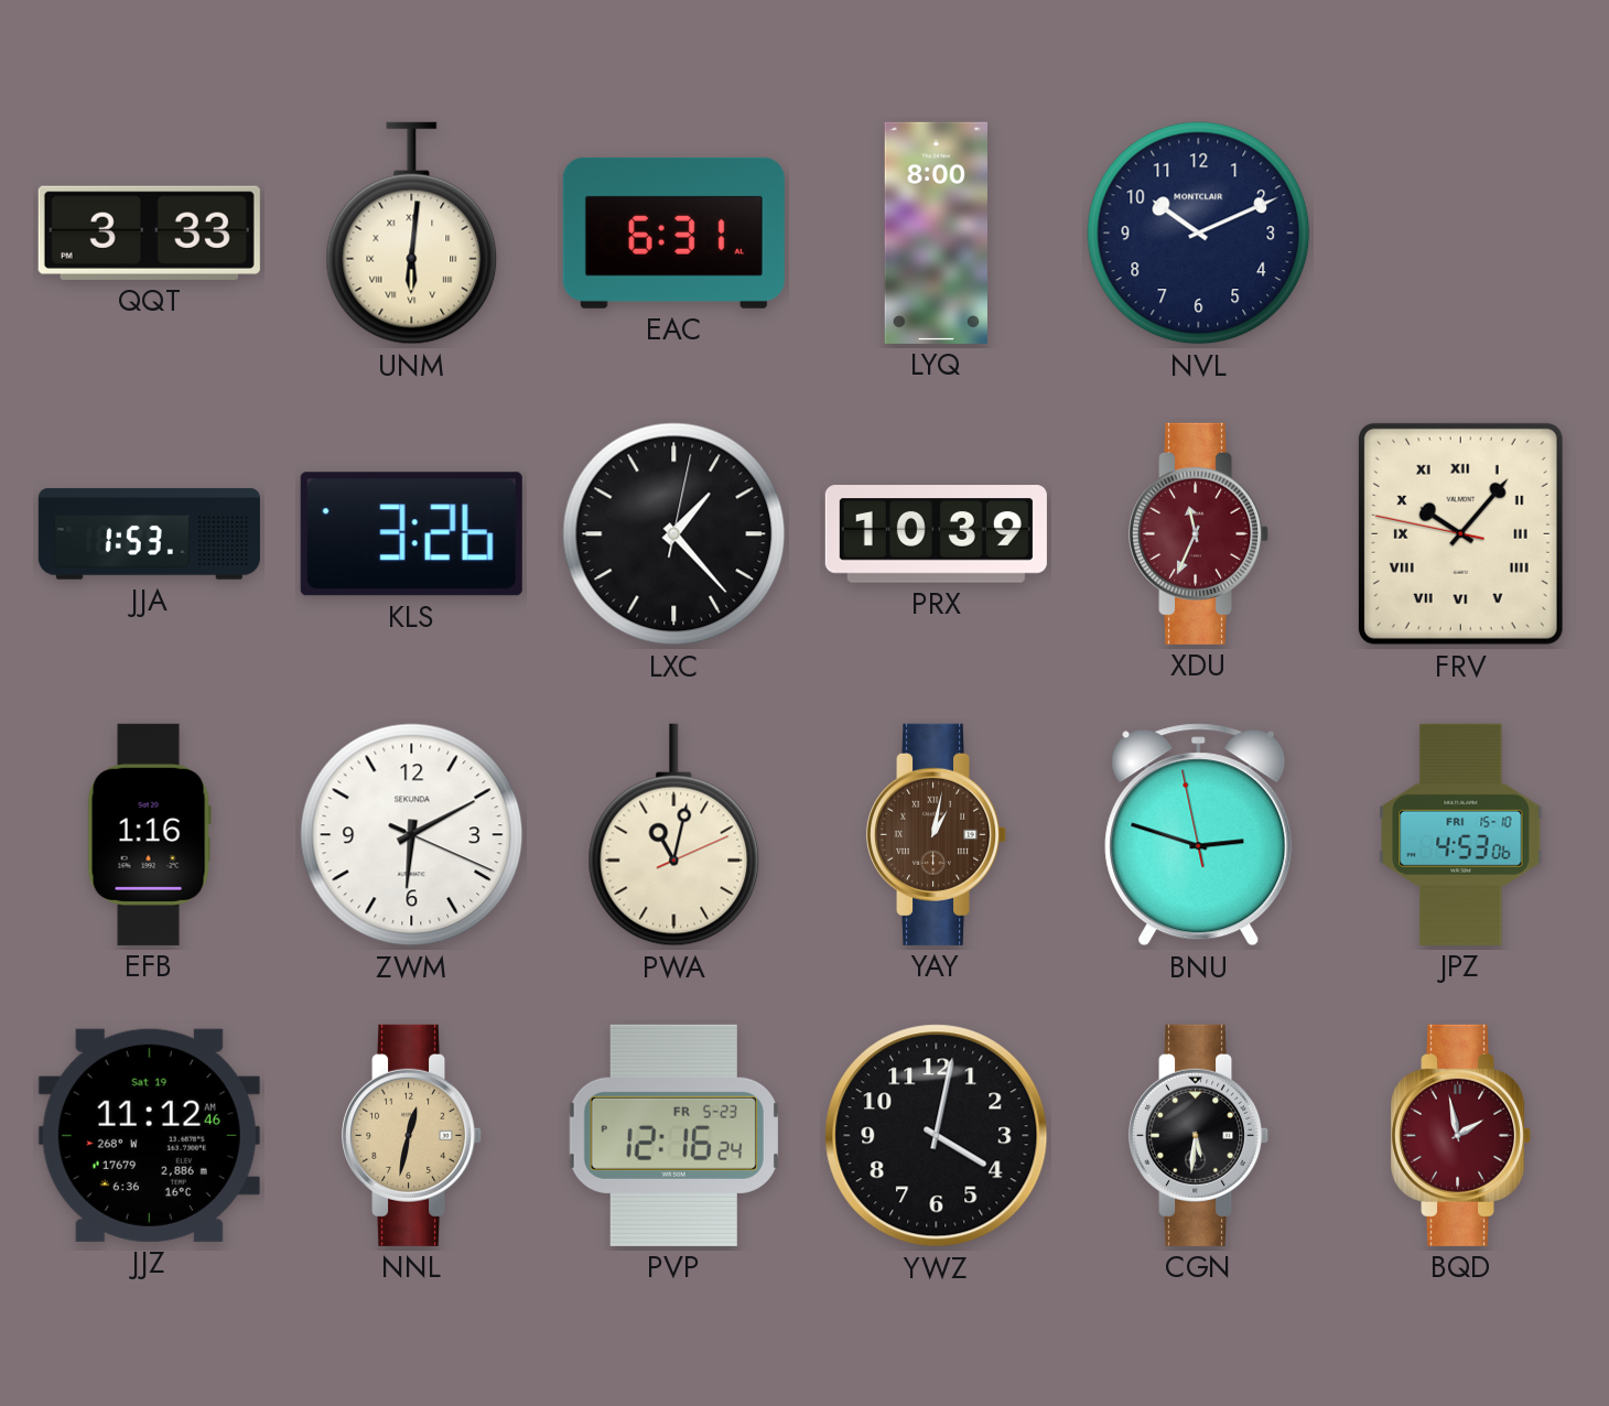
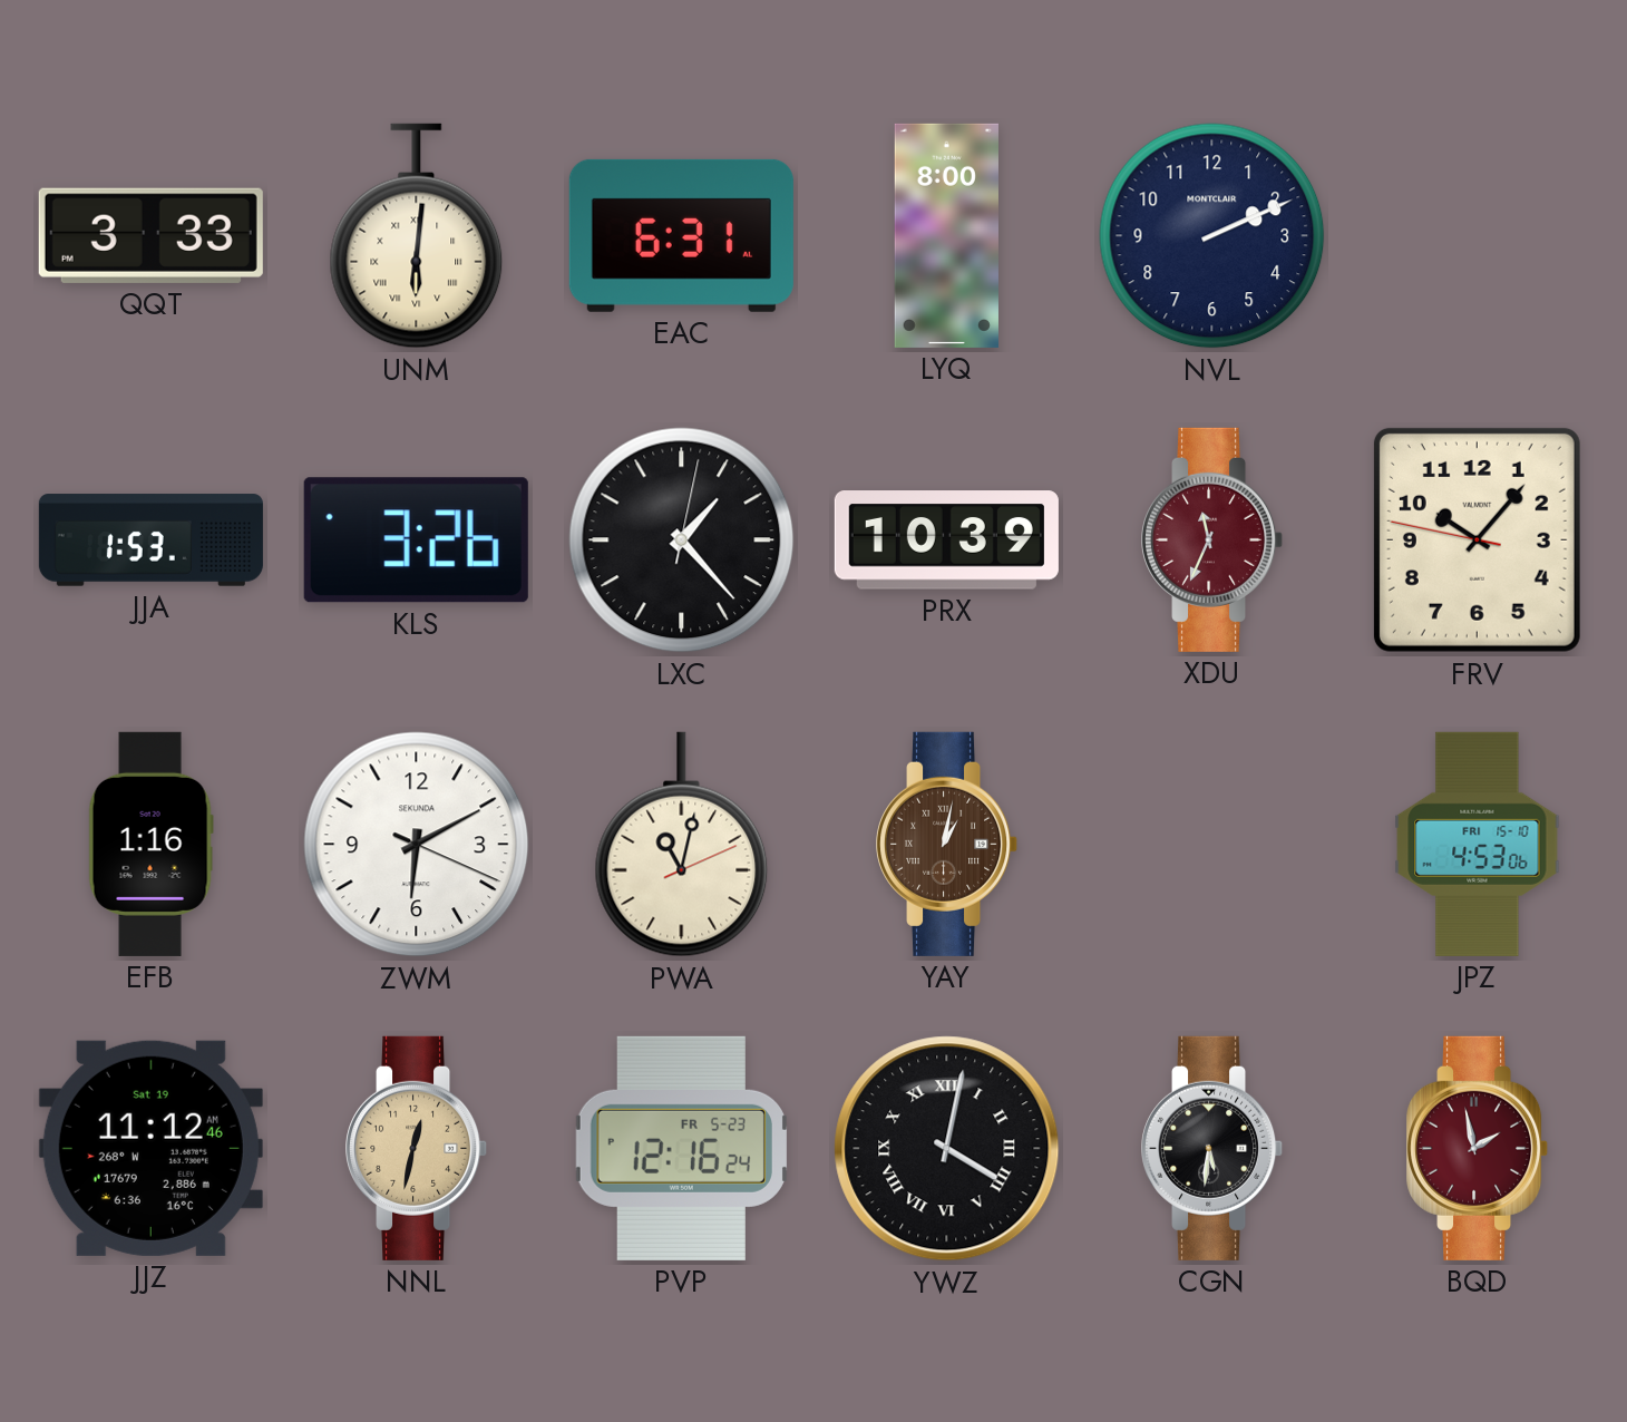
NVL: 10:11 -> 2:11
FRV numerals: Roman -> Arabic
BNU: 2:47 -> none
YWZ numerals: Arabic -> Roman
